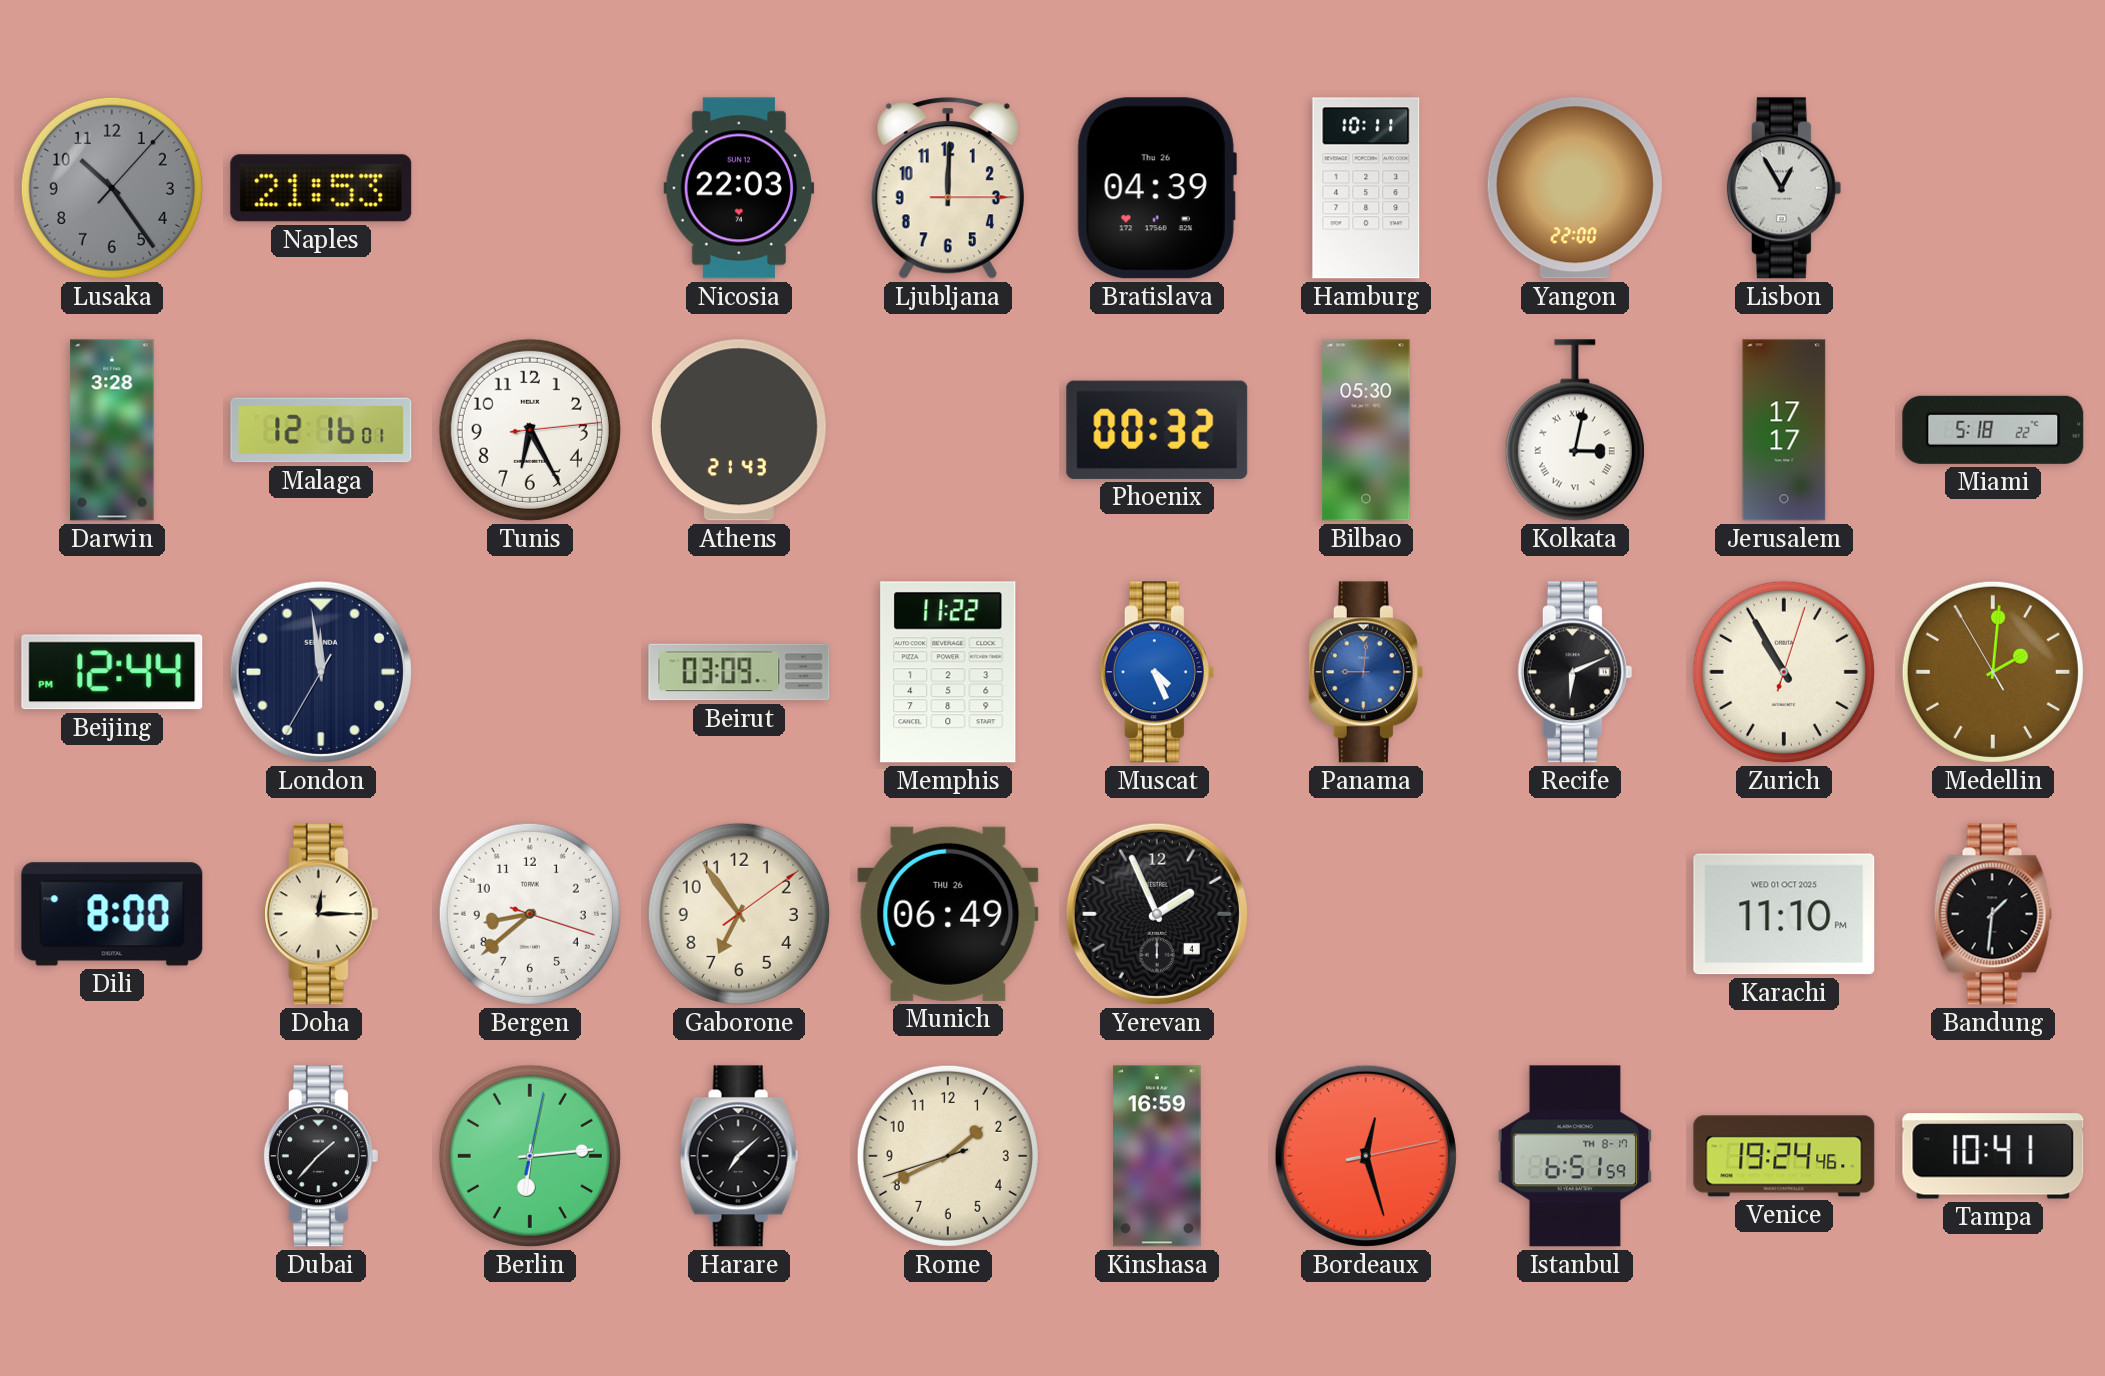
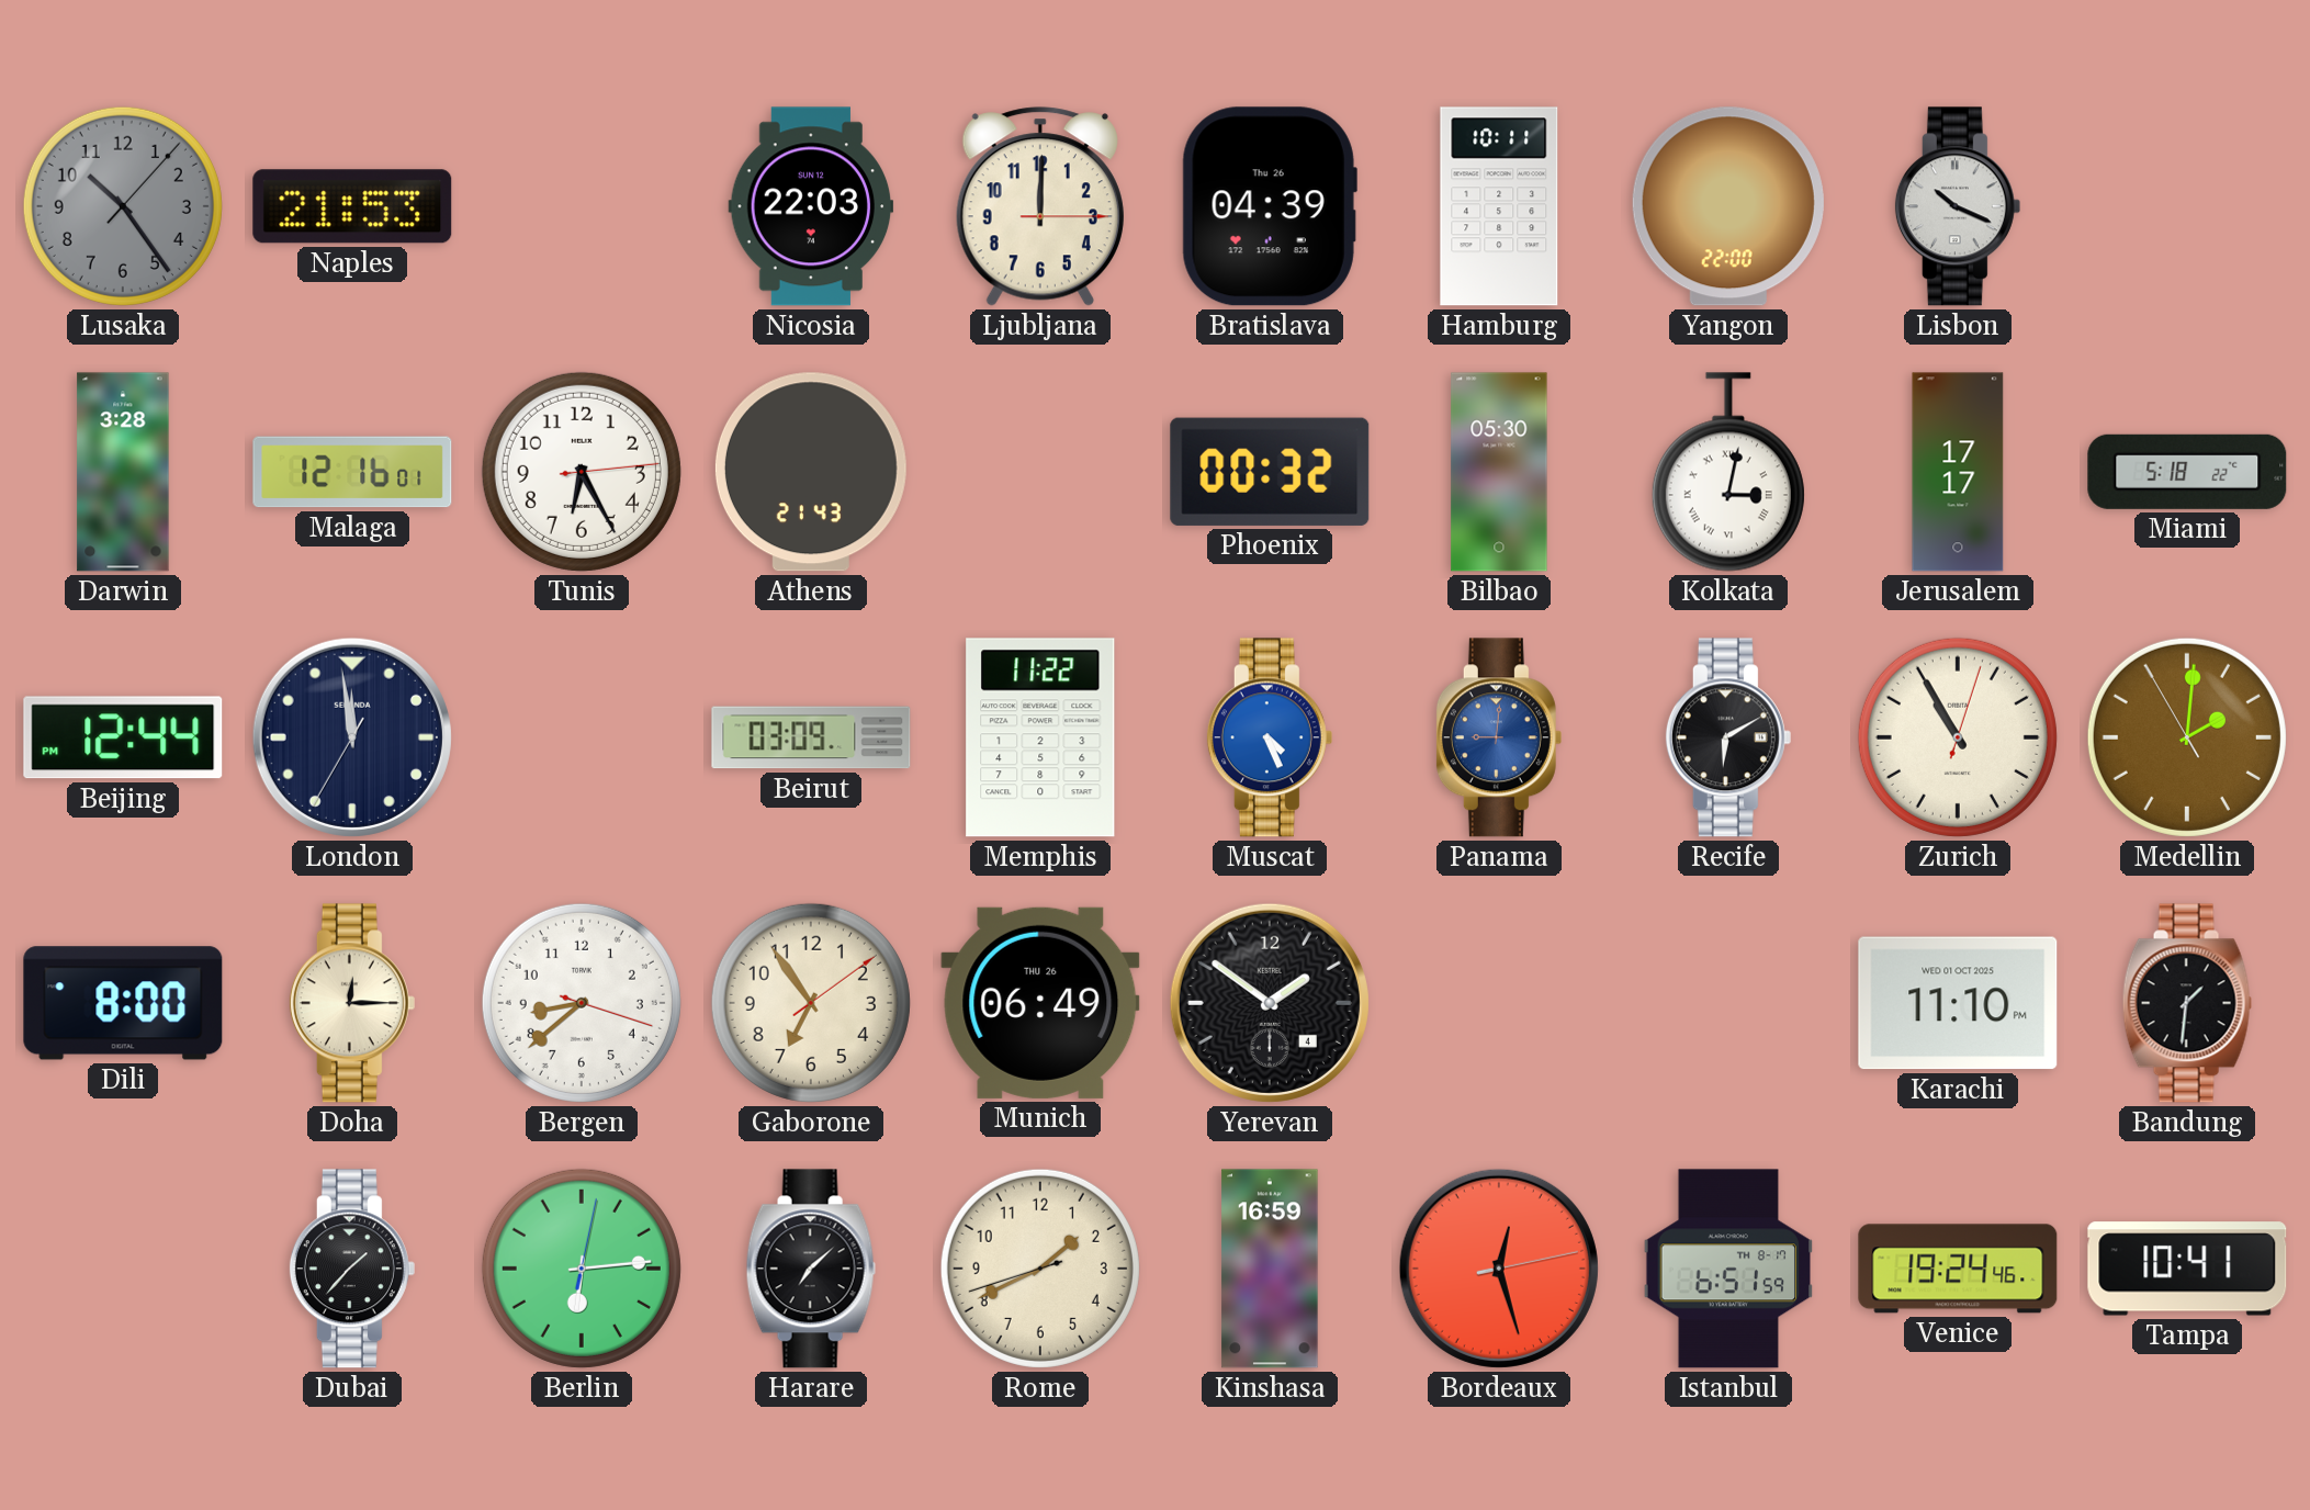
Lisbon: 12:55 -> 10:19
Recife: 6:11 -> 6:10
Yerevan: 1:56 -> 1:51
